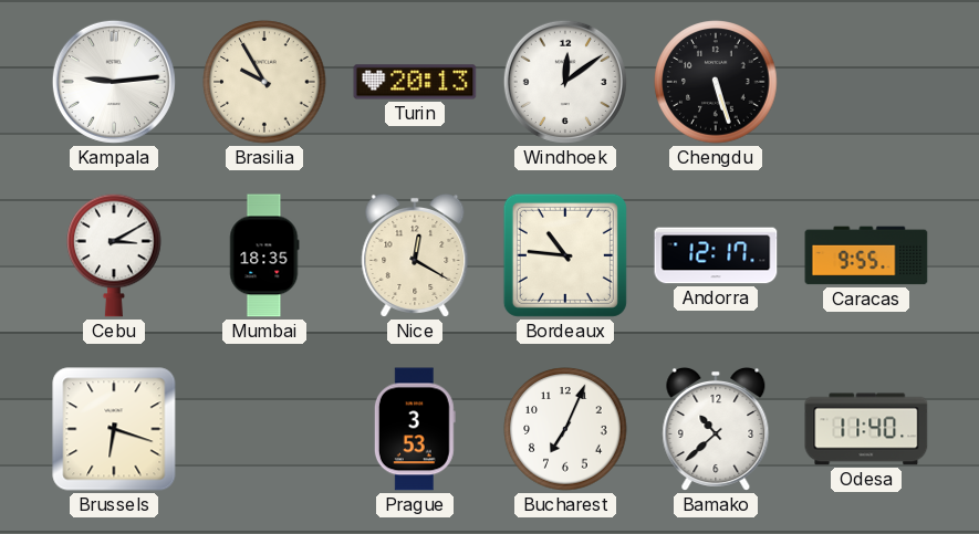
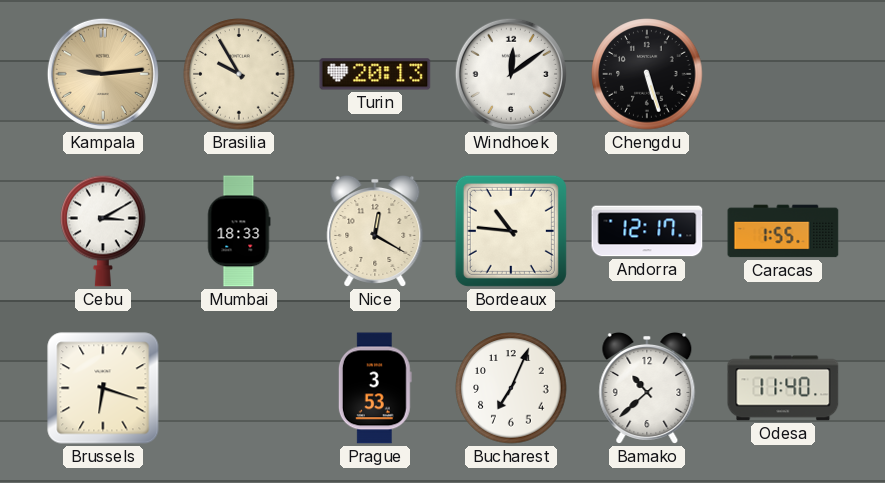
Kampala dial: white -> champagne
Mumbai: 18:35 -> 18:33
Caracas: 9:55 -> 1:55
